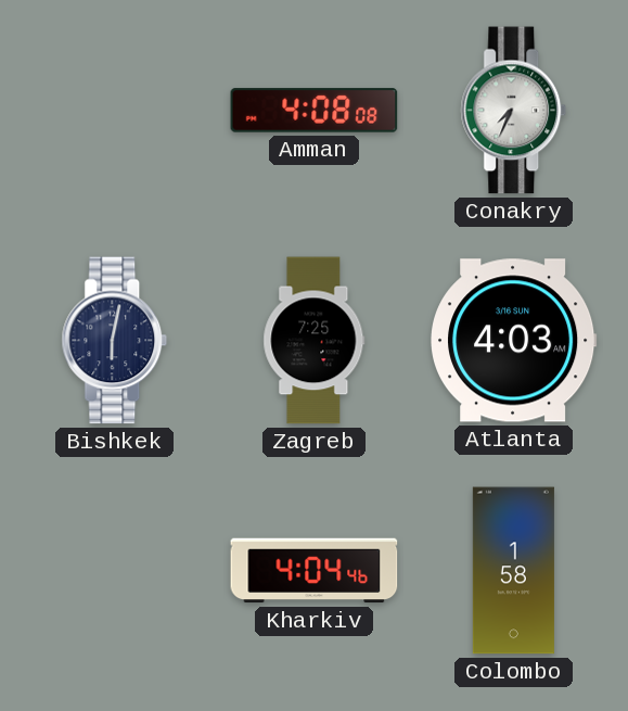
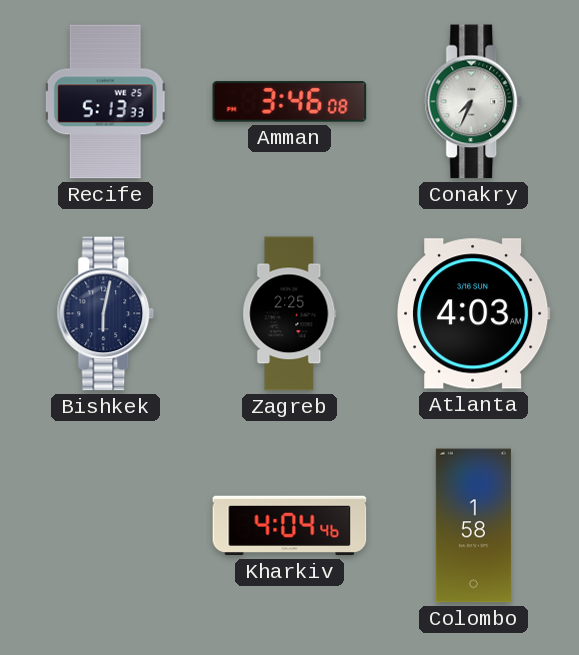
Recife: none -> 5:13
Amman: 4:08 -> 3:46
Zagreb: 7:25 -> 2:25
